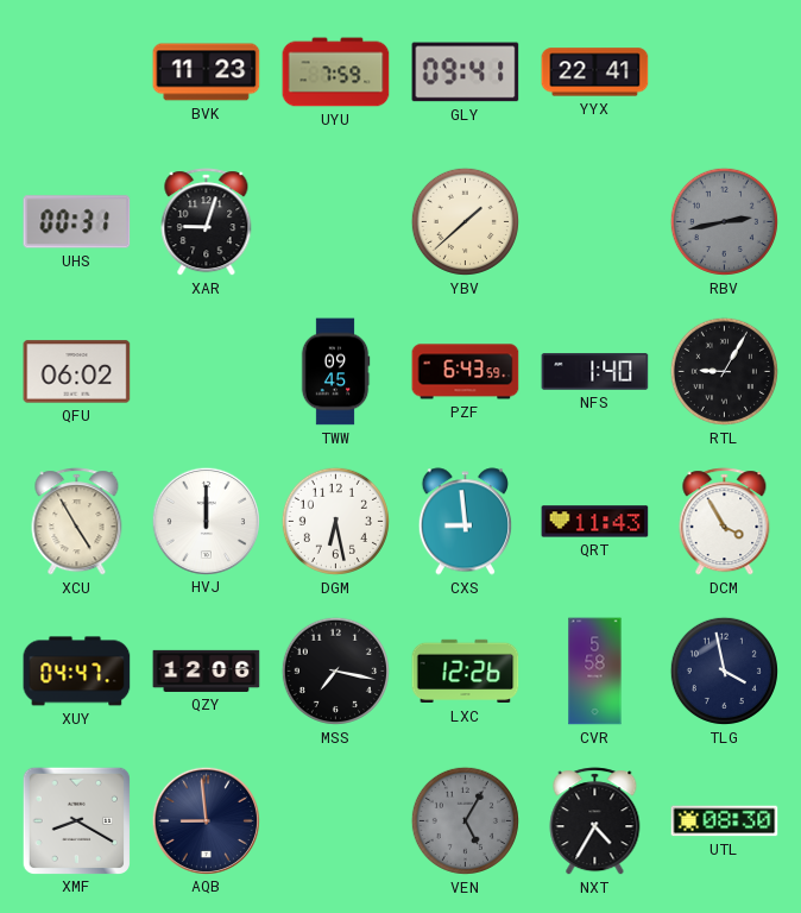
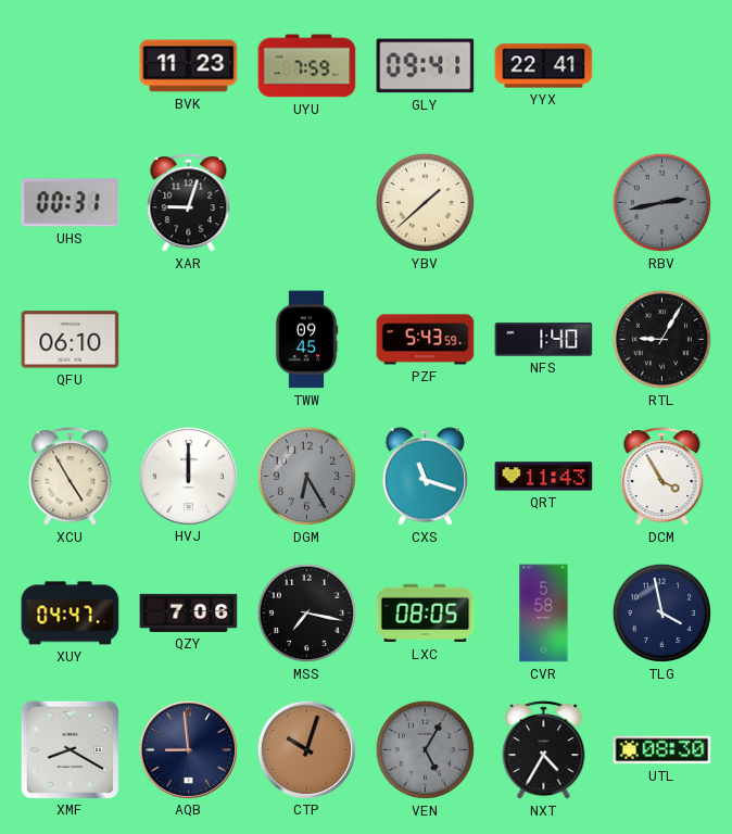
QFU: 06:02 -> 06:10
PZF: 6:43 -> 5:43
DGM: 6:28 -> 6:25
DGM dial: white -> grey
CXS: 8:59 -> 11:18
QZY: 12:06 -> 7:06
LXC: 12:26 -> 08:05
CTP: none -> 10:03
